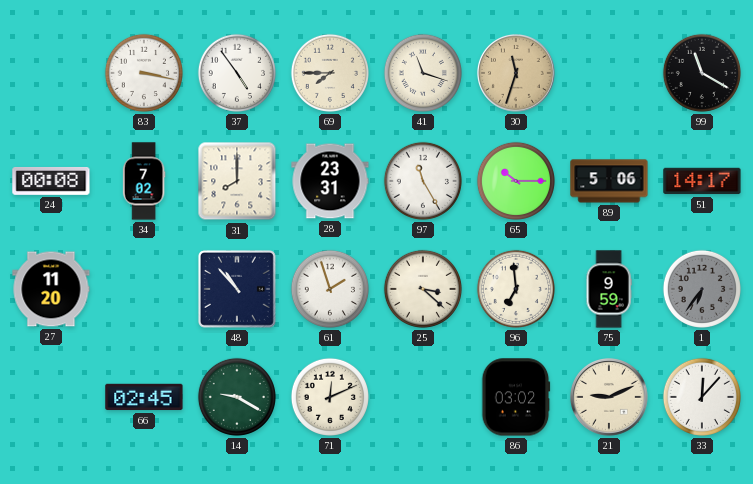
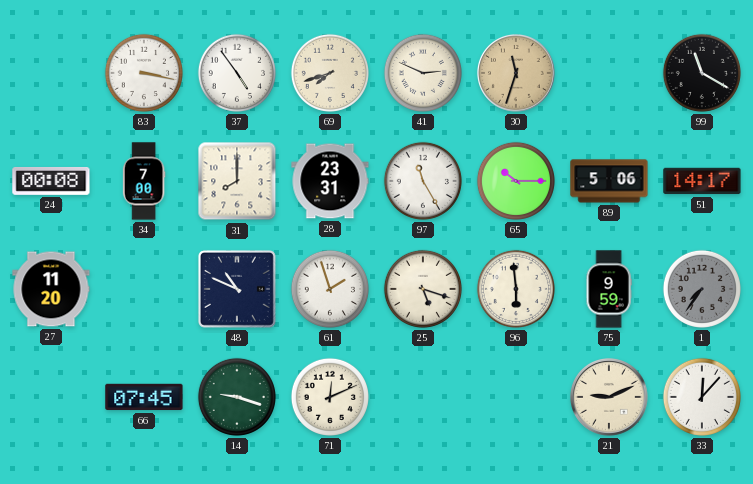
69: 7:45 -> 7:42
41: 11:18 -> 2:49
34: 7:02 -> 7:00
48: 10:53 -> 10:49
25: 3:22 -> 5:18
96: 6:59 -> 5:59
1: 6:36 -> 7:36
66: 02:45 -> 07:45
14: 9:20 -> 9:18
86: 03:02 -> none
